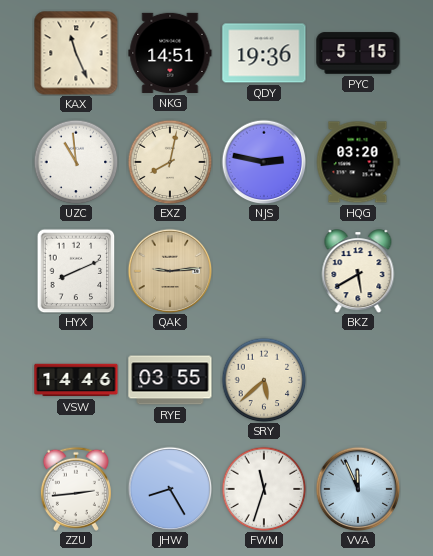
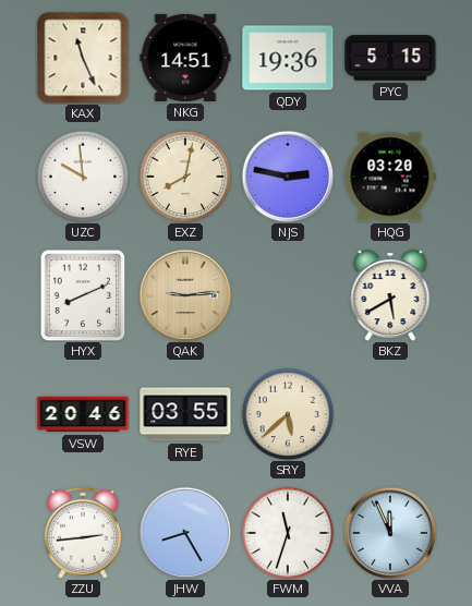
UZC: 10:59 -> 9:59
VSW: 14:46 -> 20:46
